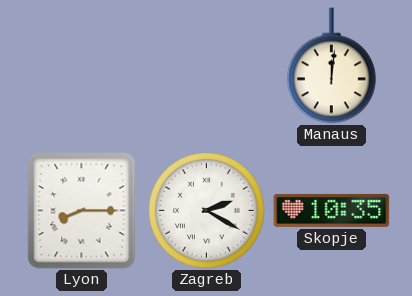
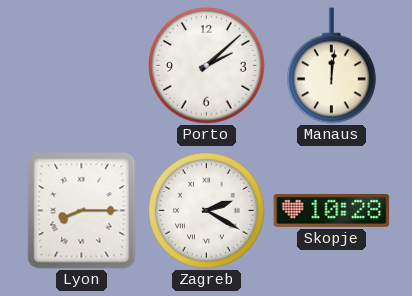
Porto: none -> 2:08
Skopje: 10:35 -> 10:28
